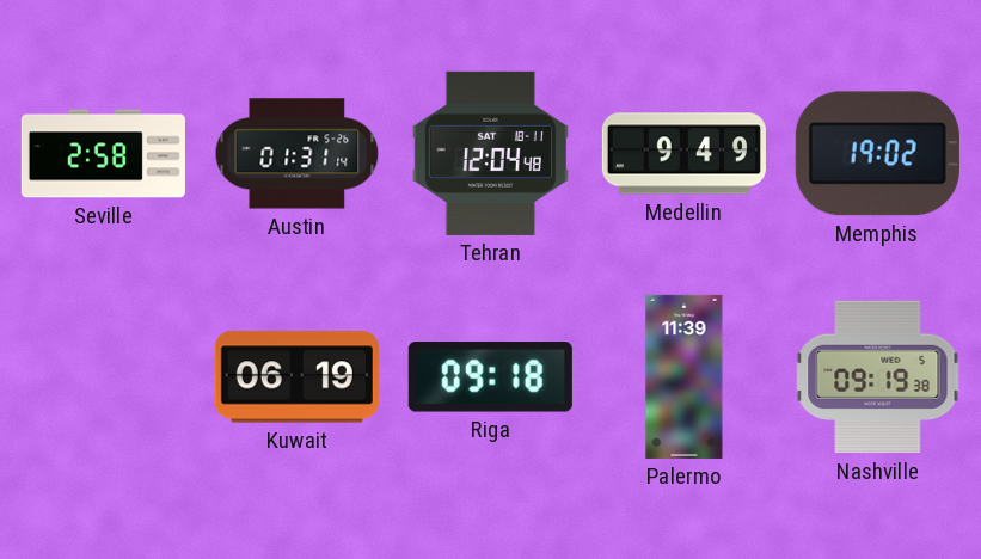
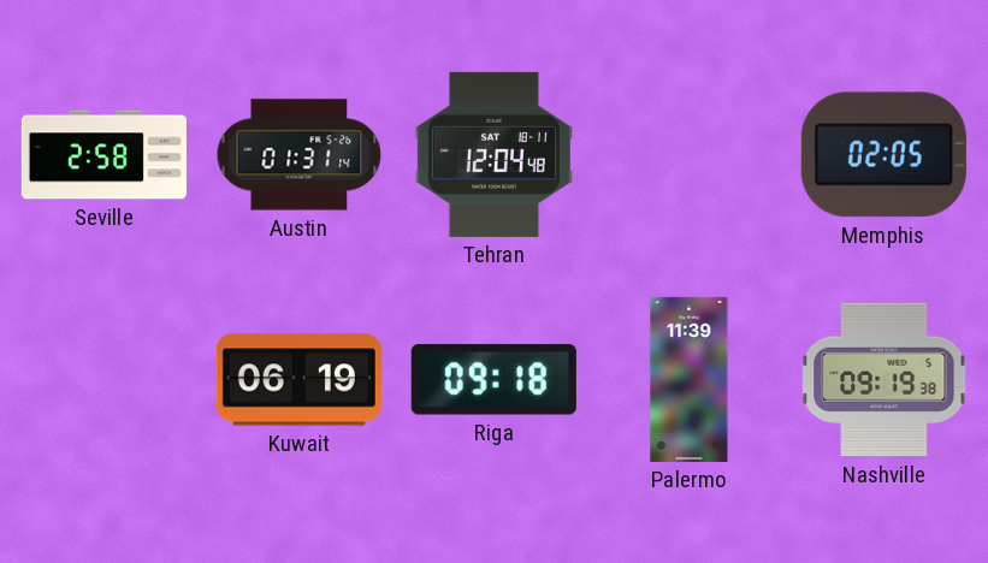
Medellin: 9:49 -> none
Memphis: 19:02 -> 02:05
